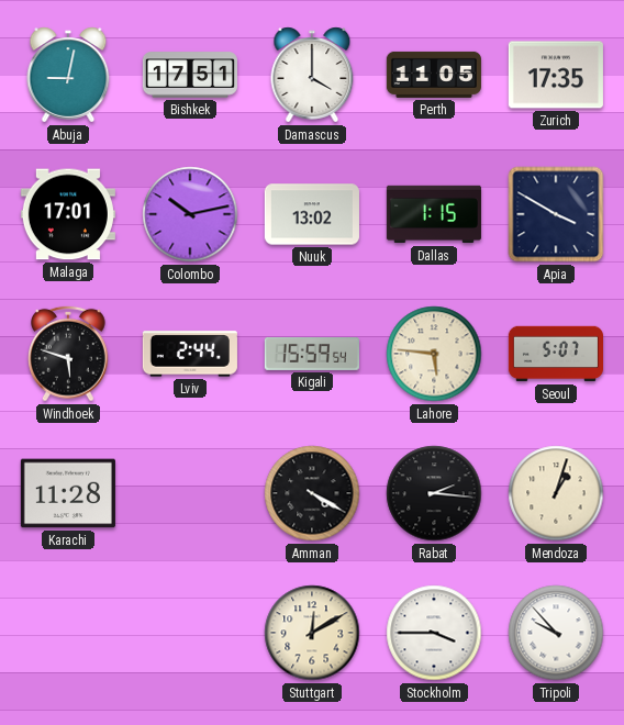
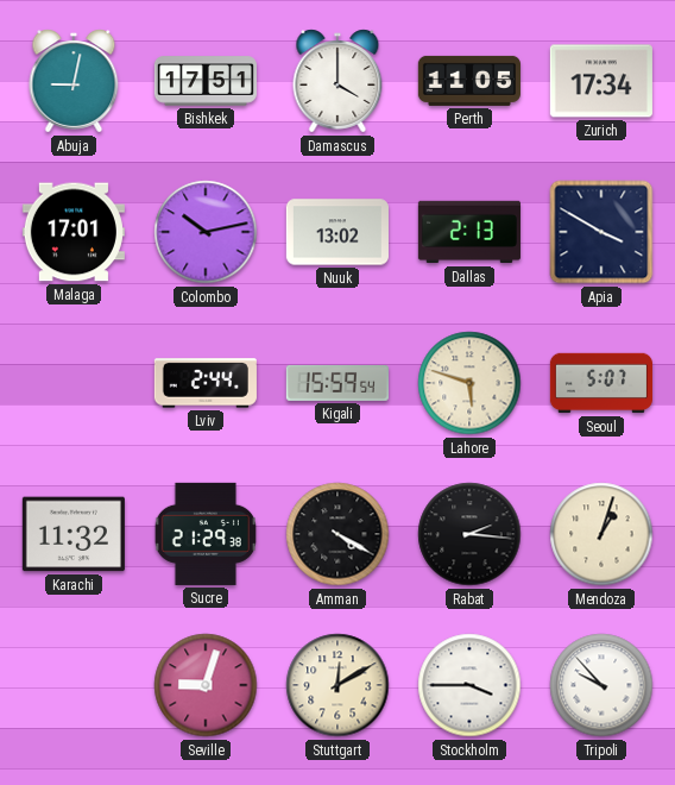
Zurich: 17:35 -> 17:34
Dallas: 1:15 -> 2:13
Windhoek: 5:48 -> none
Lahore: 5:46 -> 5:48
Karachi: 11:28 -> 11:32
Sucre: none -> 21:29
Seville: none -> 9:03
